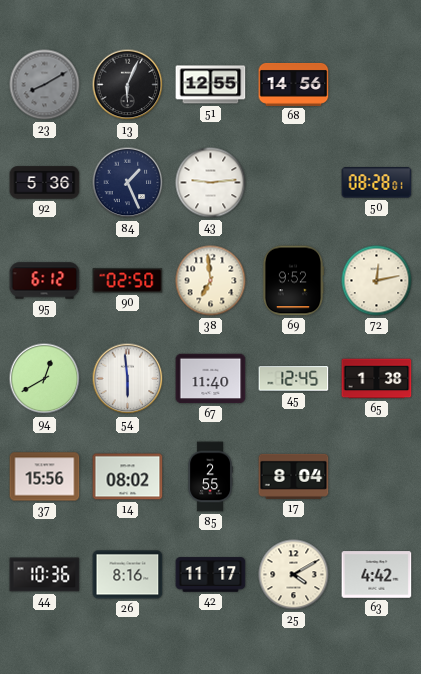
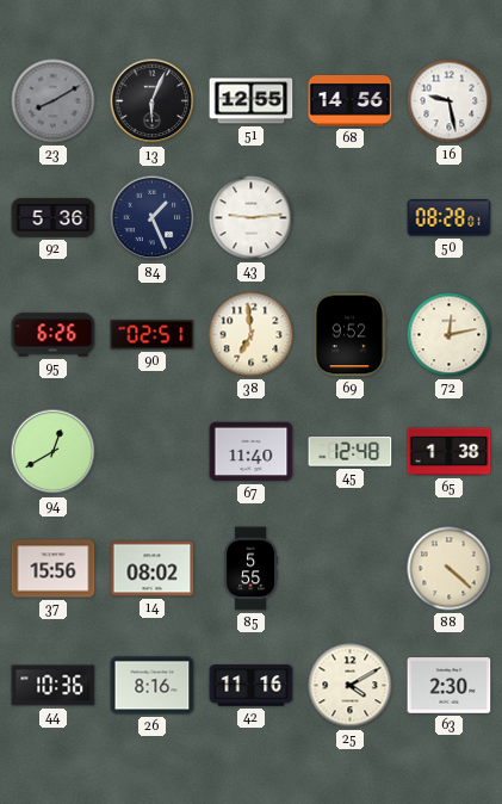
16: none -> 9:28
95: 6:12 -> 6:26
90: 02:50 -> 02:51
54: 5:59 -> none
45: 12:45 -> 12:48
85: 2:55 -> 5:55
17: 8:04 -> none
88: none -> 4:22
42: 11:17 -> 11:16
63: 4:42 -> 2:30
